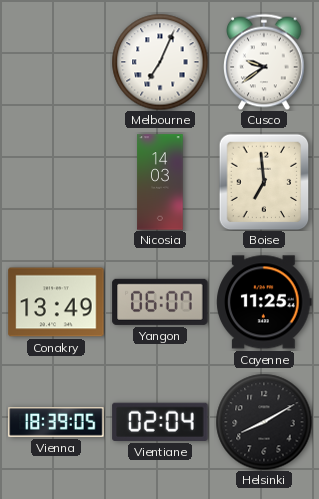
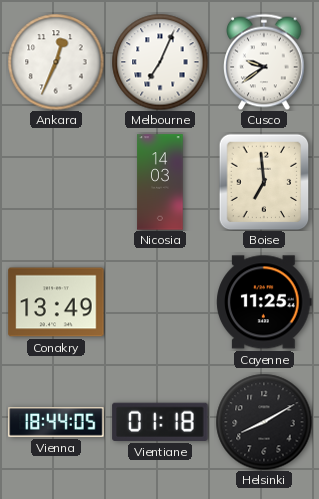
Ankara: none -> 12:34
Yangon: 06:07 -> none
Vienna: 18:39 -> 18:44
Vientiane: 02:04 -> 01:18
